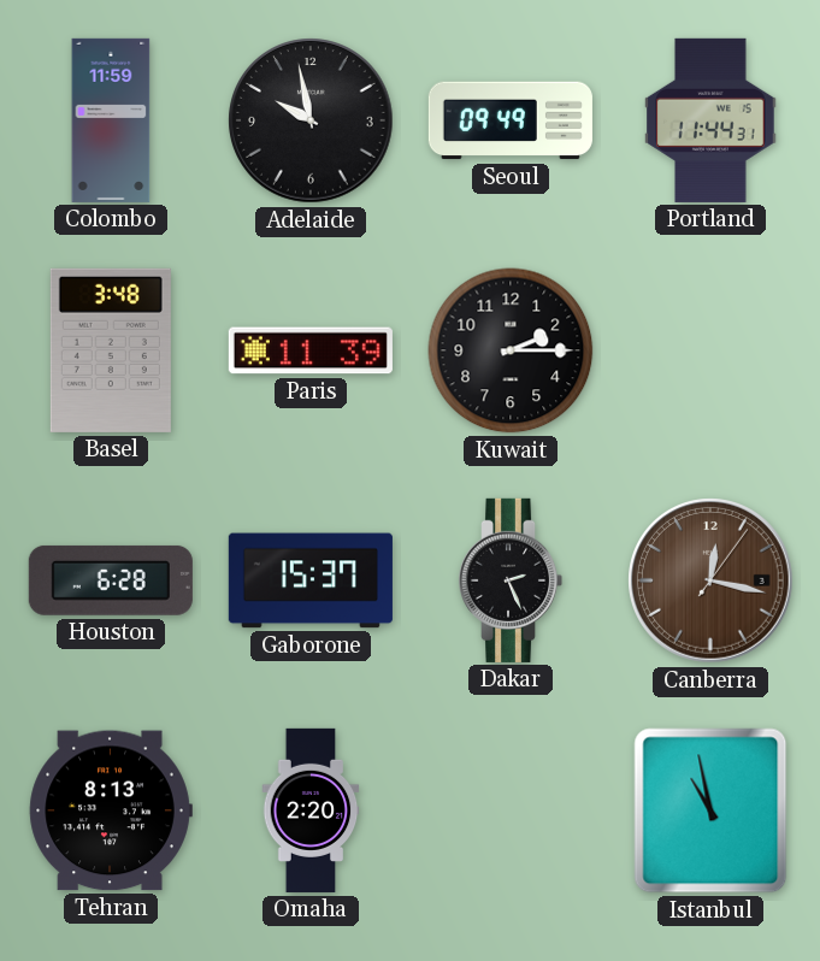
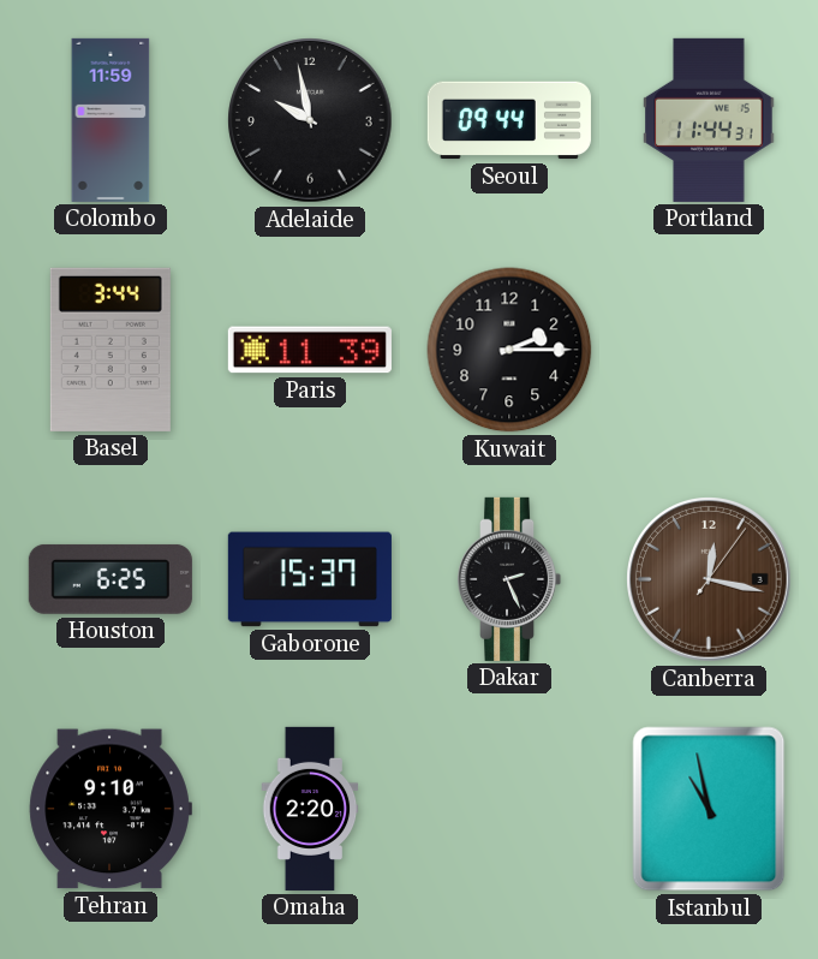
Seoul: 09:49 -> 09:44
Basel: 3:48 -> 3:44
Houston: 6:28 -> 6:25
Tehran: 8:13 -> 9:10
